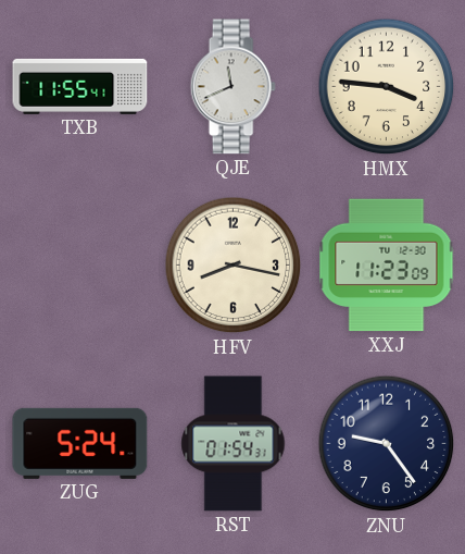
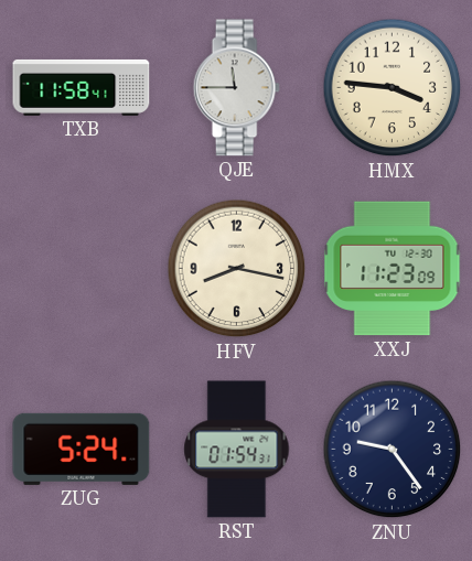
TXB: 11:55 -> 11:58
QJE: 11:41 -> 11:45
